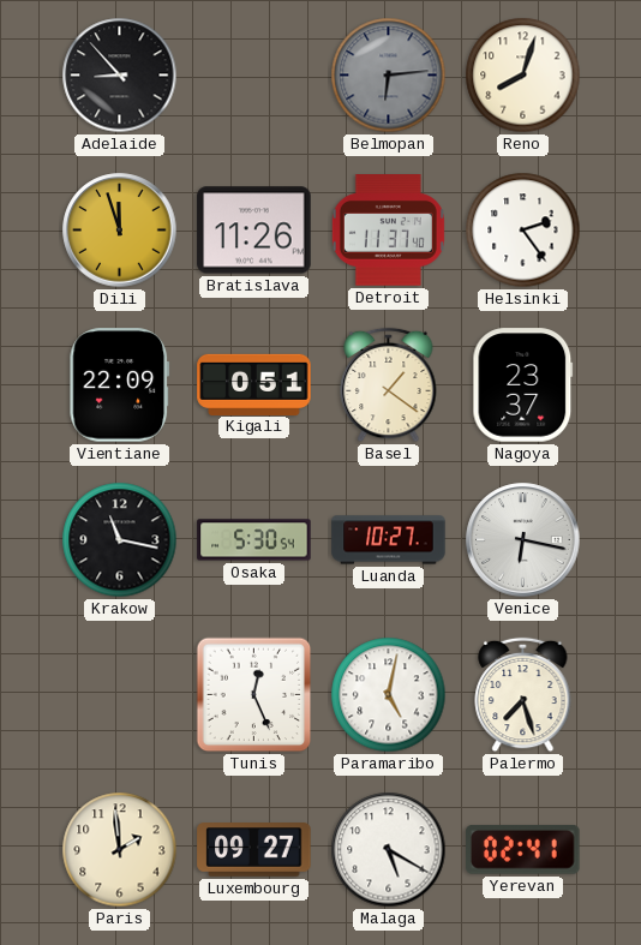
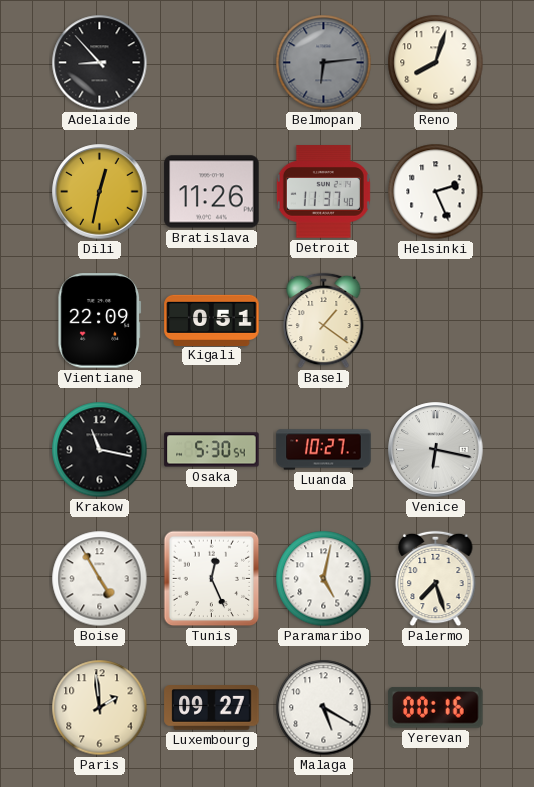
Dili: 11:57 -> 12:32
Helsinki: 2:24 -> 2:26
Nagoya: 23:37 -> none
Boise: none -> 4:55
Yerevan: 02:41 -> 00:16
